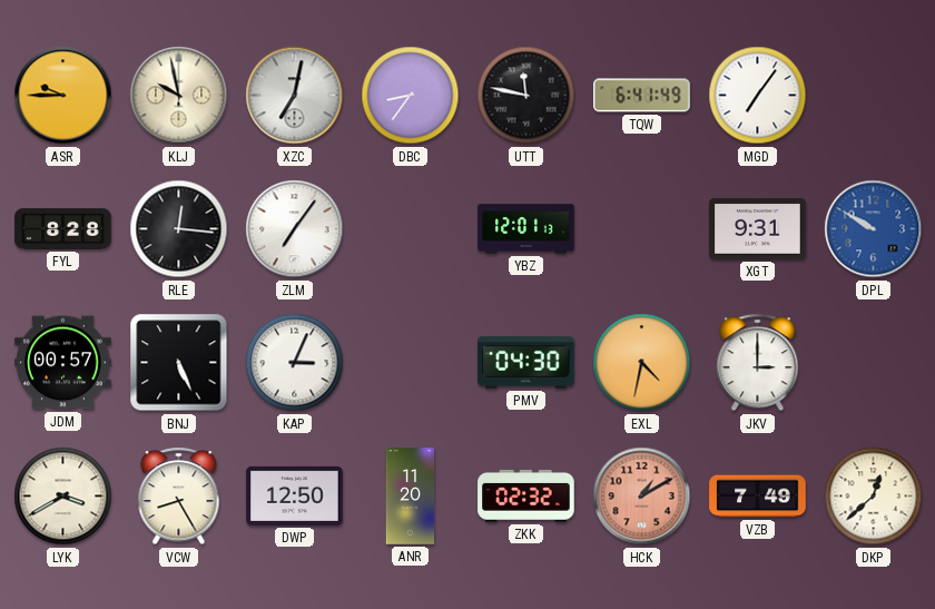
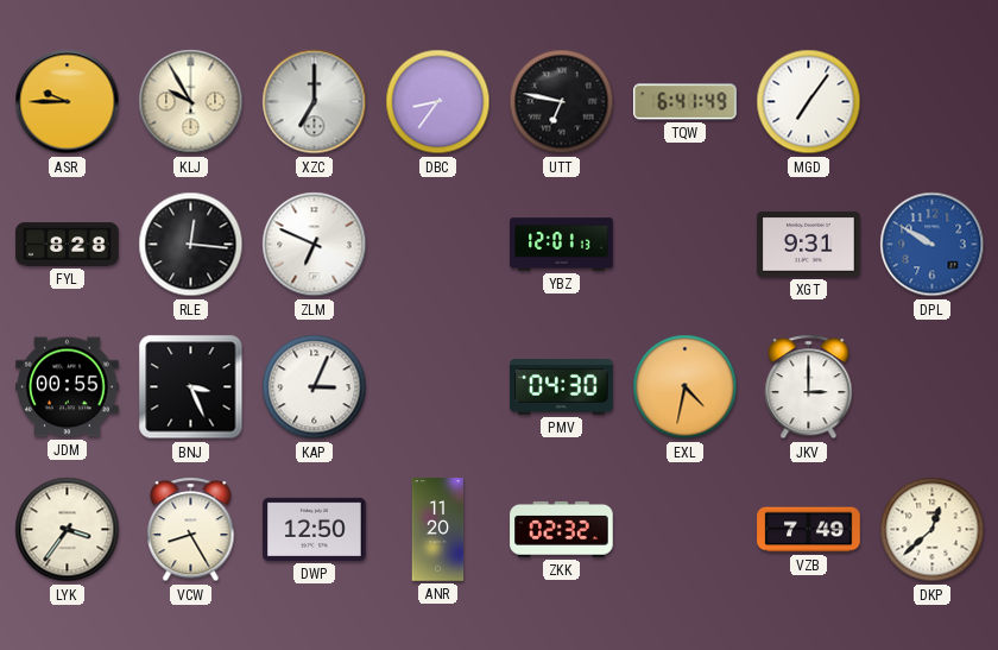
KLJ: 9:58 -> 9:55
XZC: 7:02 -> 7:00
UTT: 11:47 -> 6:47
ZLM: 7:06 -> 6:49
JDM: 00:57 -> 00:55
BNJ: 5:26 -> 3:26
LYK: 3:40 -> 3:36
HCK: 1:10 -> none
